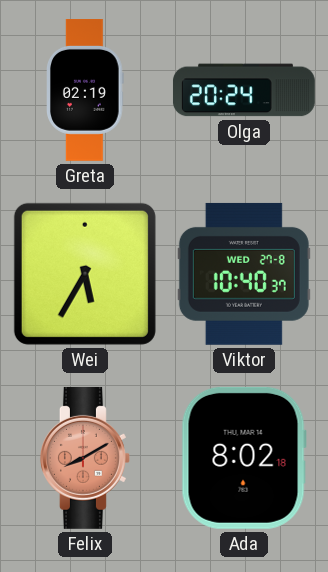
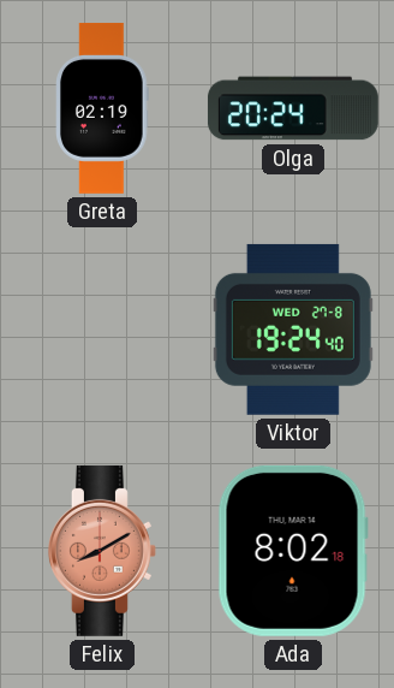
Wei: 5:35 -> none
Viktor: 10:40 -> 19:24
